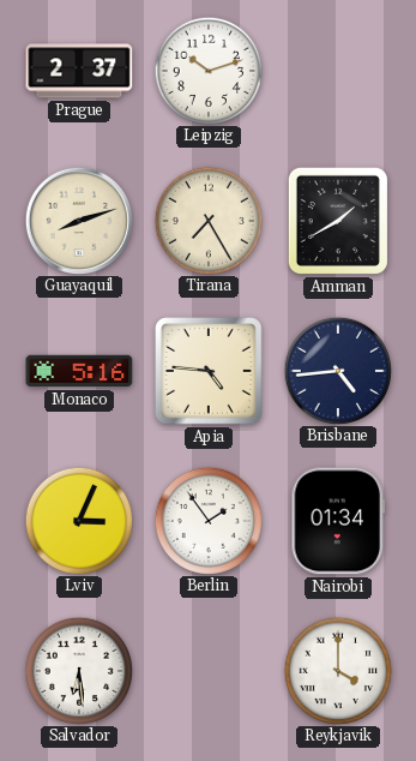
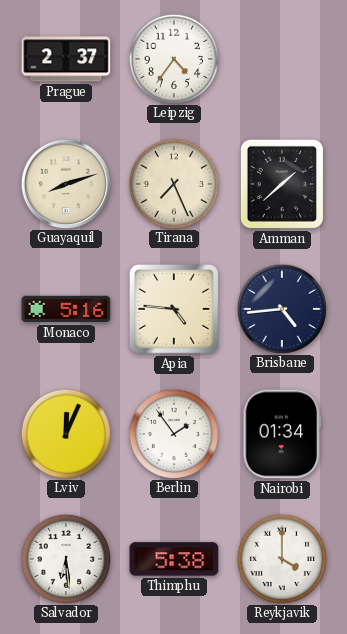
Leipzig: 10:12 -> 4:36
Tirana: 7:25 -> 7:26
Amman: 1:40 -> 1:38
Lviv: 3:04 -> 12:04
Thimphu: none -> 5:38
